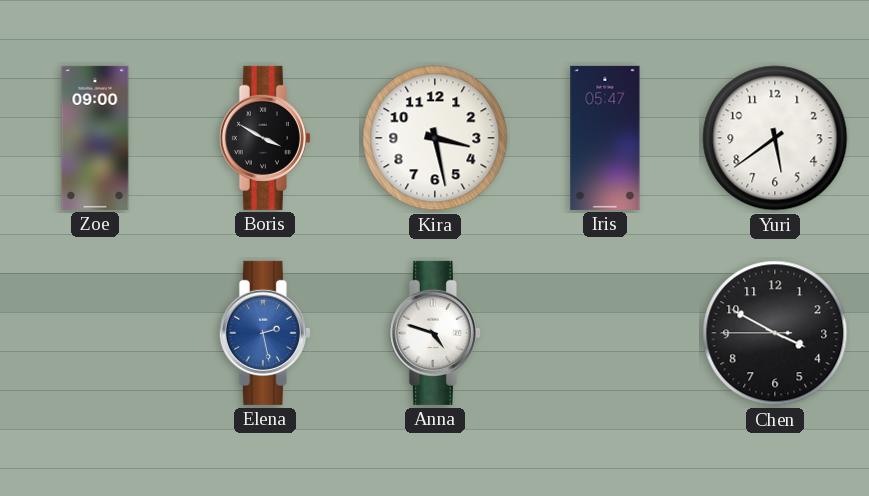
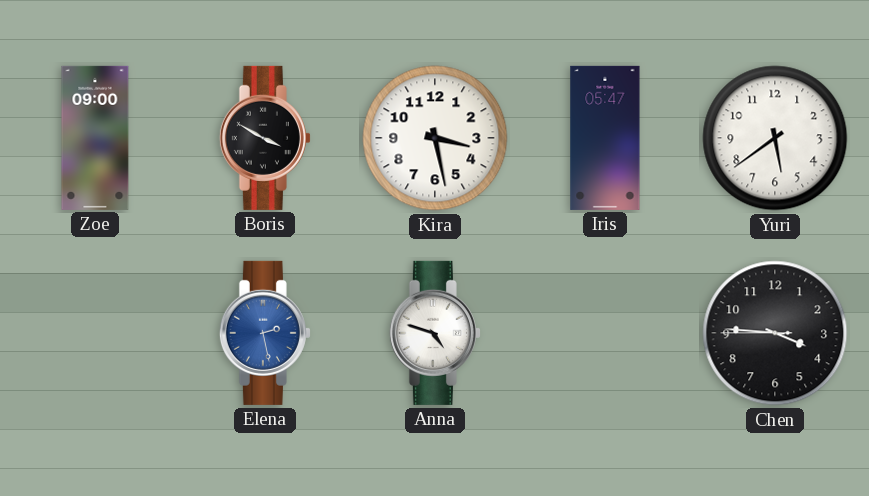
Chen: 3:49 -> 3:45
